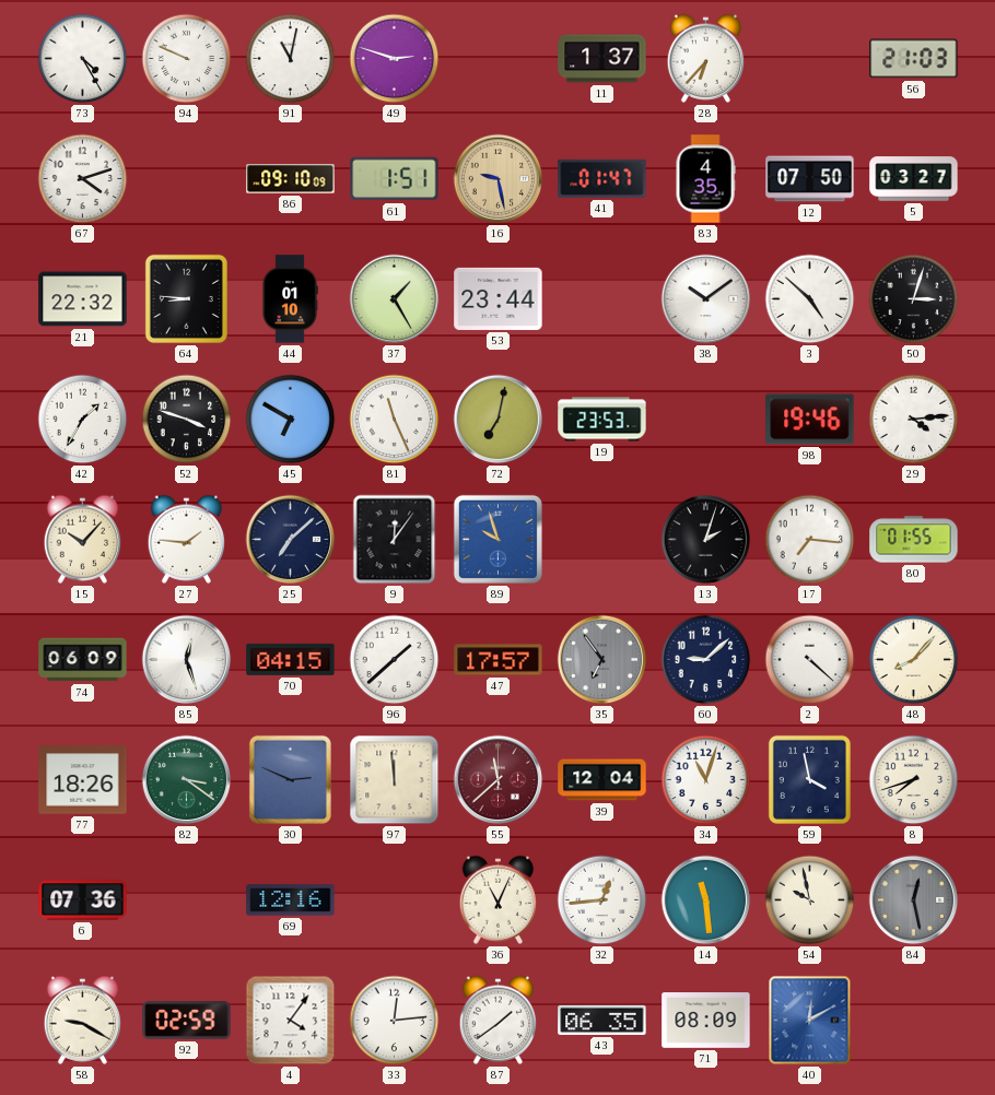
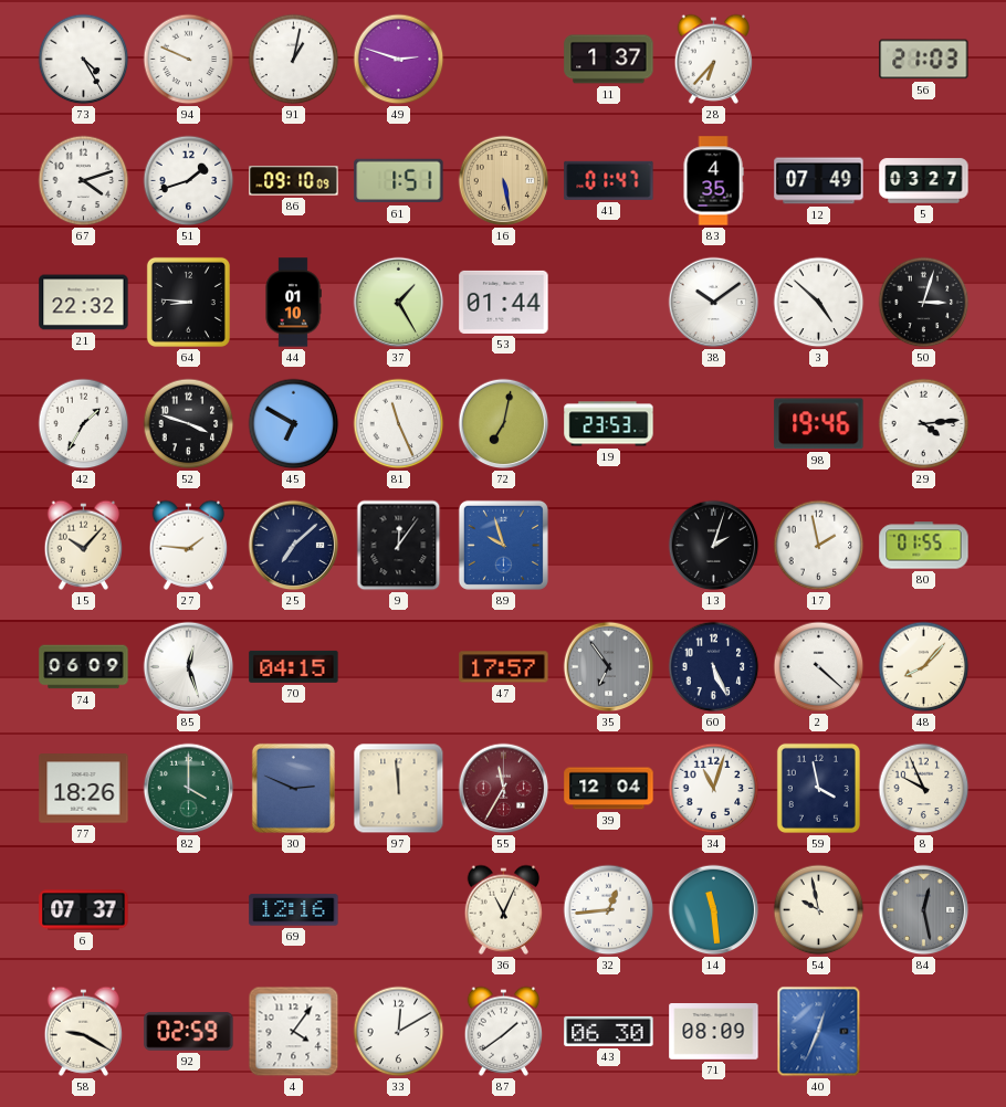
91: 11:02 -> 1:02
51: none -> 1:42
16: 9:28 -> 5:28
12: 07:50 -> 07:49
53: 23:44 -> 01:44
17: 7:16 -> 1:58
96: 1:38 -> none
60: 9:08 -> 5:26
82: 3:21 -> 4:00
55: 11:38 -> 11:35
8: 7:42 -> 9:56
6: 07:36 -> 07:37
33: 12:14 -> 12:10
43: 06:35 -> 06:30
40: 12:10 -> 12:34
